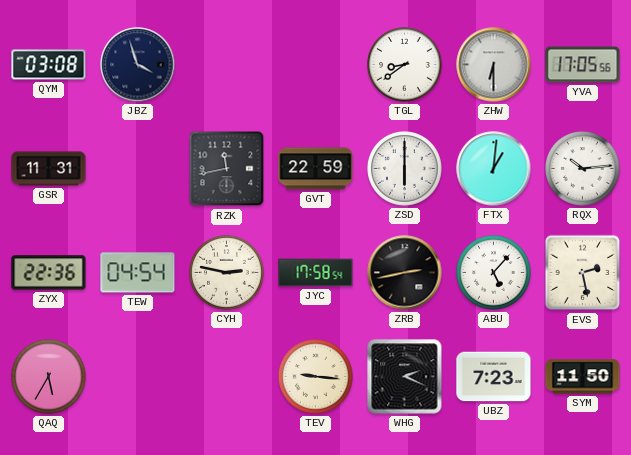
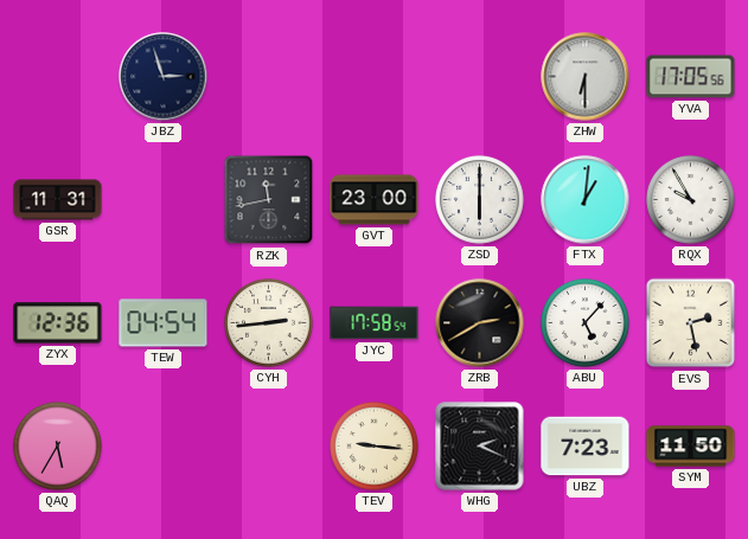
QYM: 03:08 -> none
JBZ: 3:57 -> 2:57
TGL: 8:39 -> none
GVT: 22:59 -> 23:00
RQX: 10:14 -> 9:55
ZYX: 22:36 -> 12:36
CYH: 2:47 -> 2:44
ZRB: 2:43 -> 2:40
